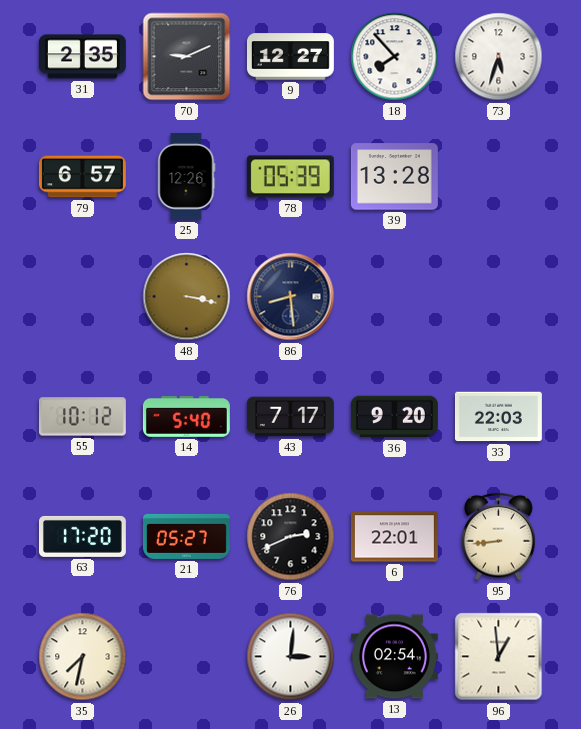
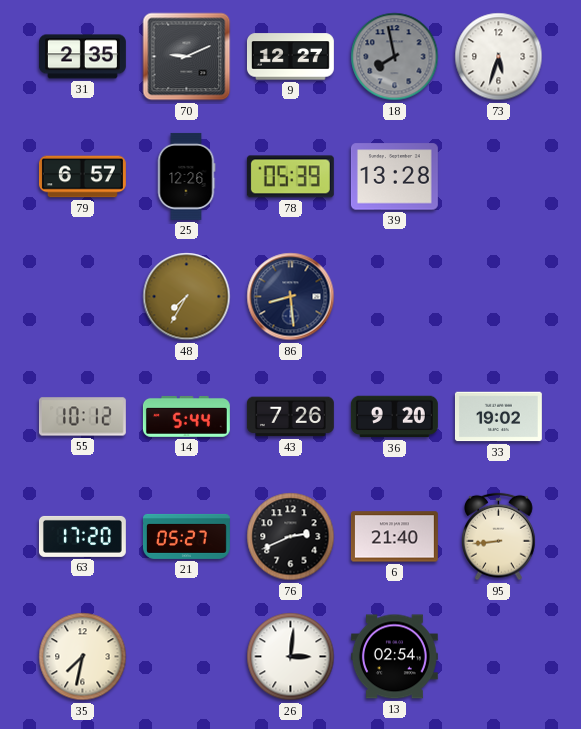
18: 7:53 -> 7:58
18 dial: white -> grey
48: 3:17 -> 7:35
14: 5:40 -> 5:44
43: 7:17 -> 7:26
33: 22:03 -> 19:02
6: 22:01 -> 21:40
96: 12:59 -> none
